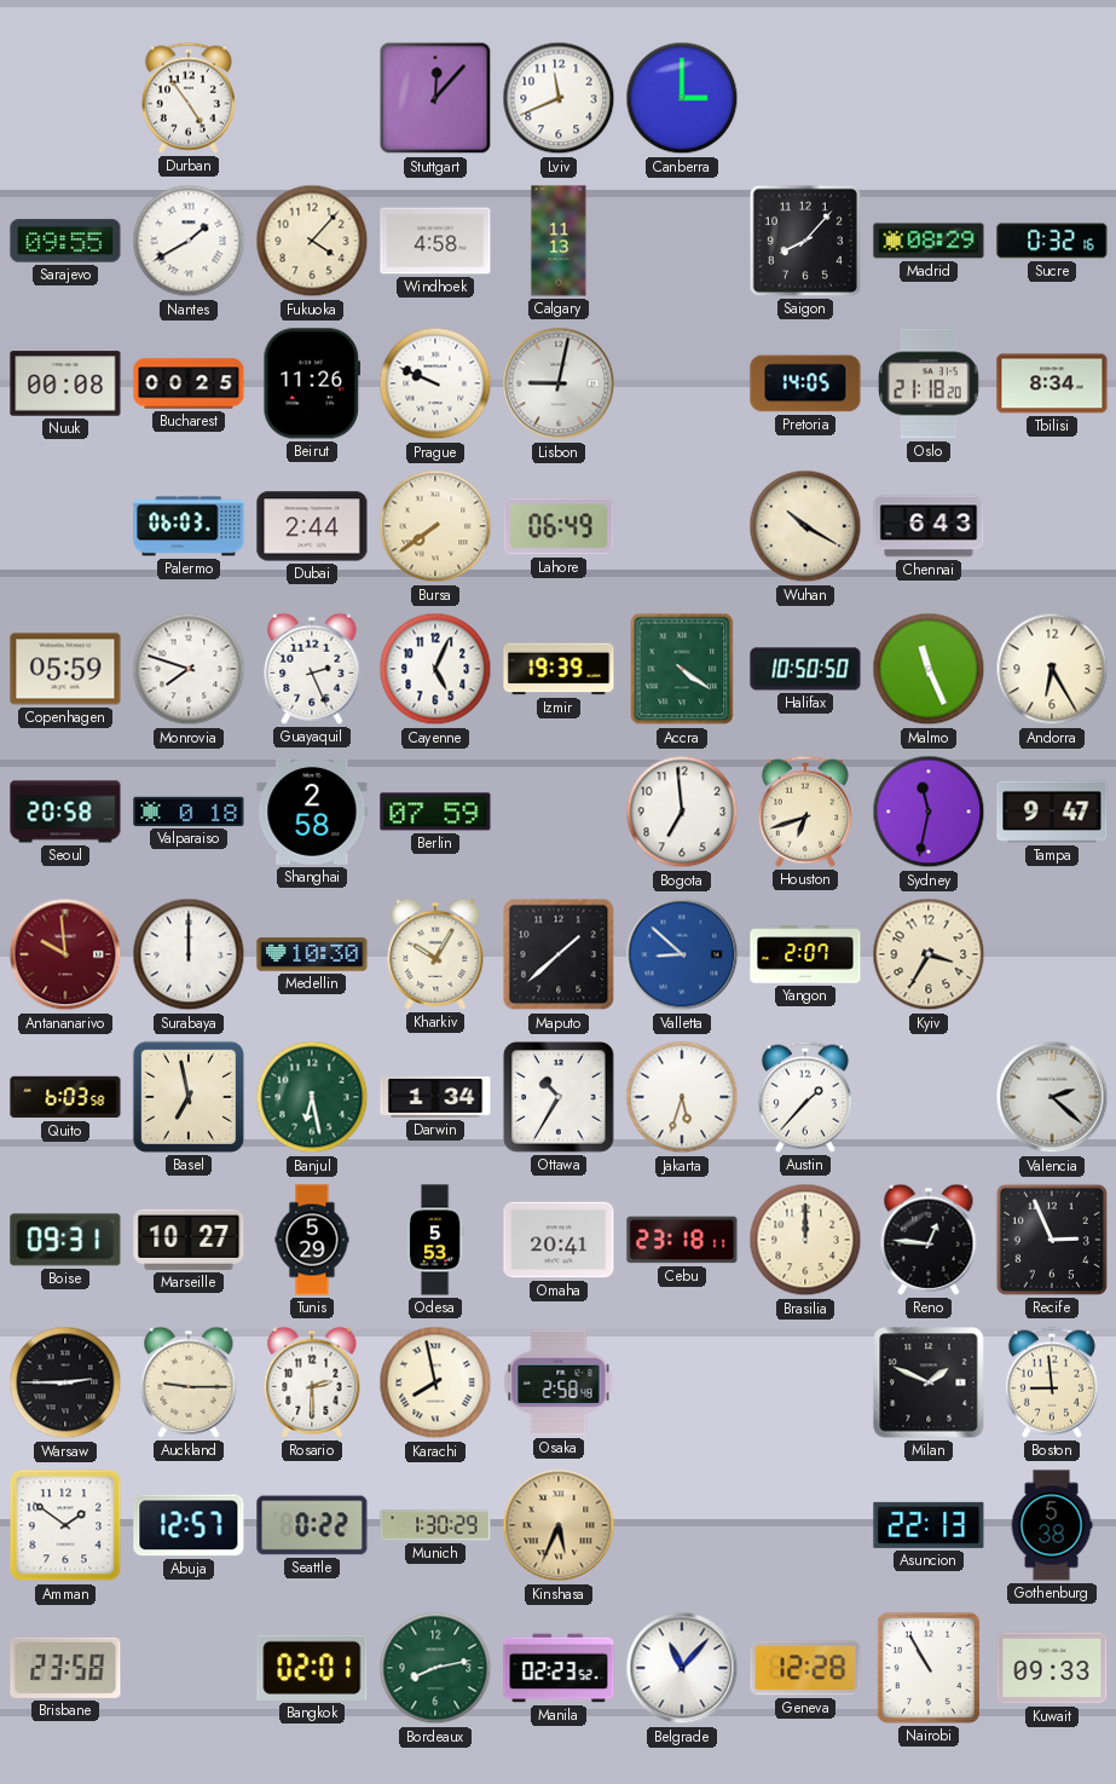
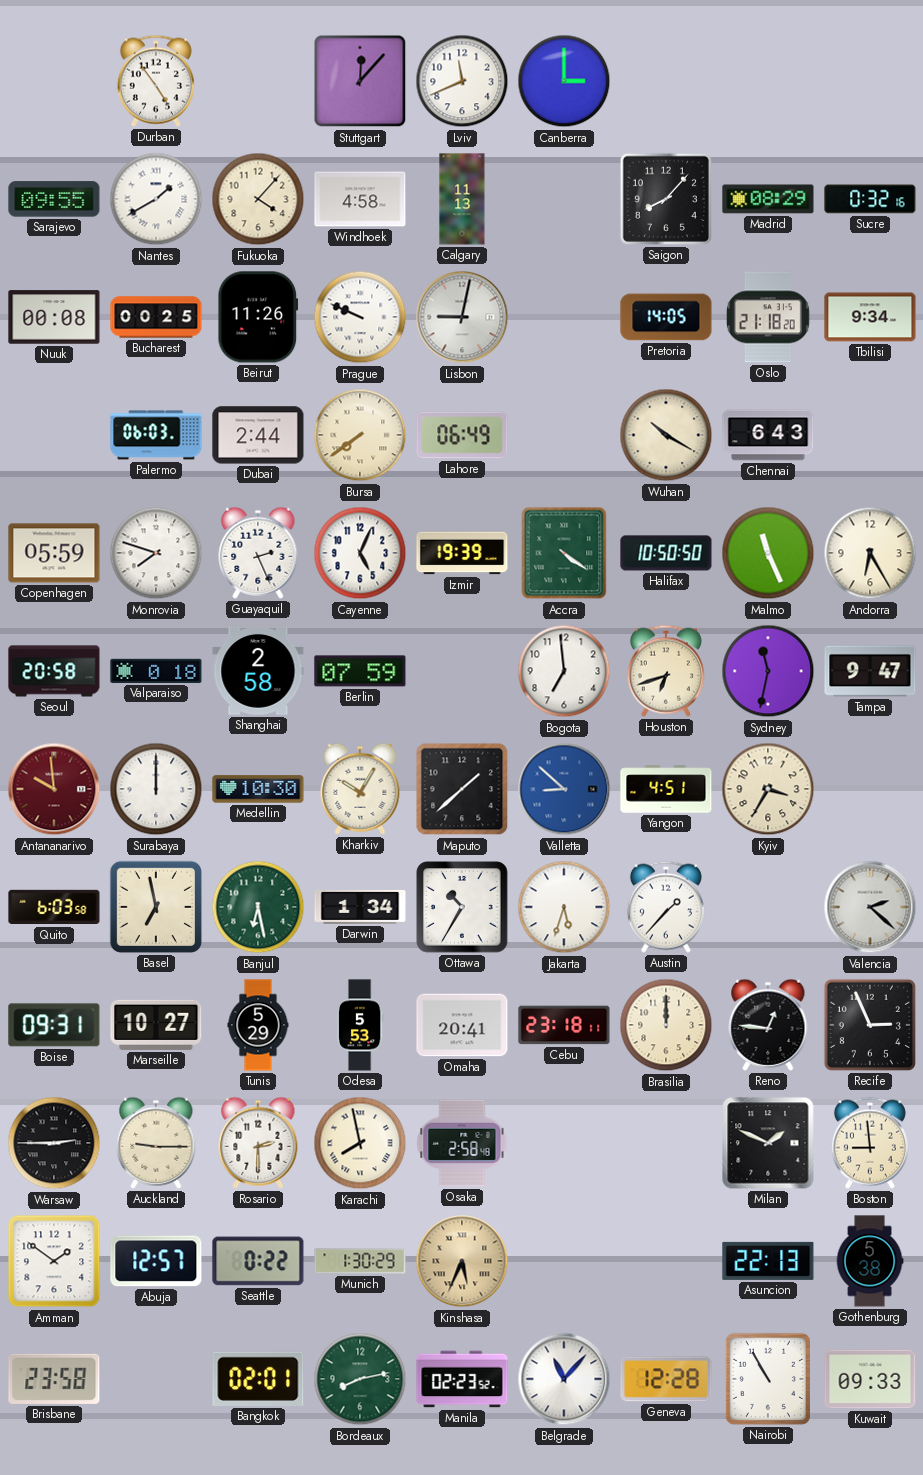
Tbilisi: 8:34 -> 9:34
Yangon: 2:07 -> 4:51
